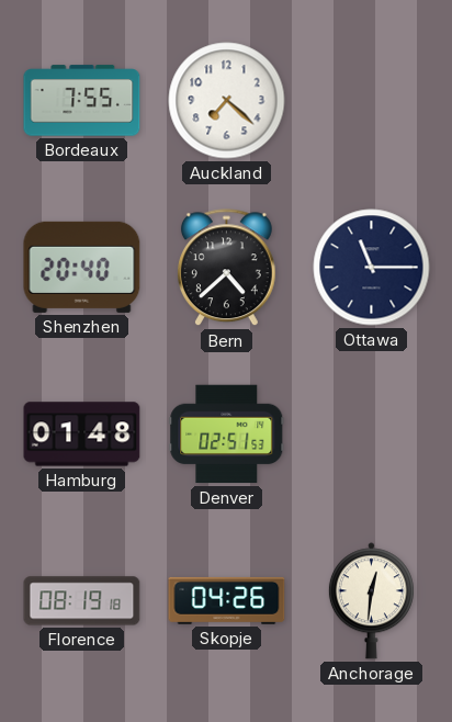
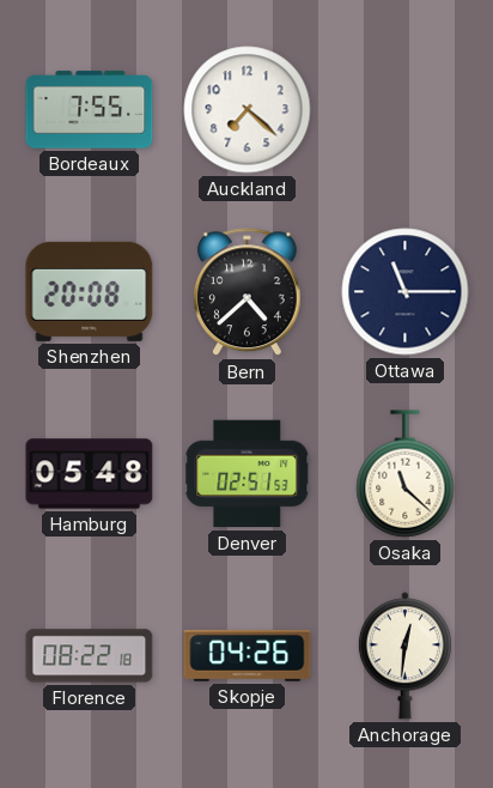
Shenzhen: 20:40 -> 20:08
Hamburg: 01:48 -> 05:48
Osaka: none -> 11:22
Florence: 08:19 -> 08:22
